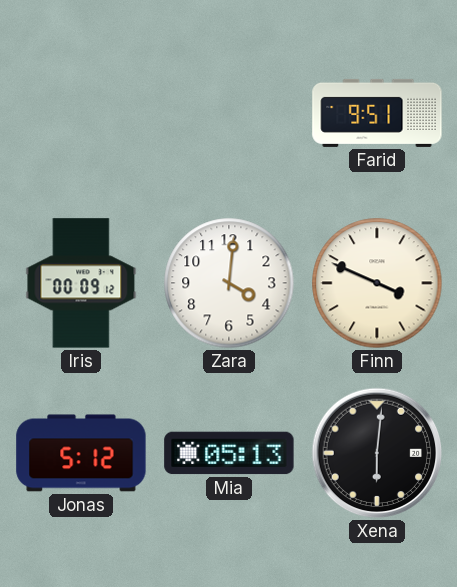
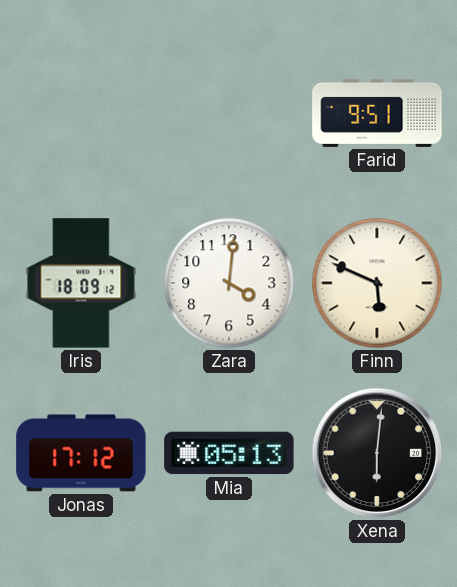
Iris: 00:09 -> 18:09
Finn: 3:49 -> 5:49
Jonas: 5:12 -> 17:12
